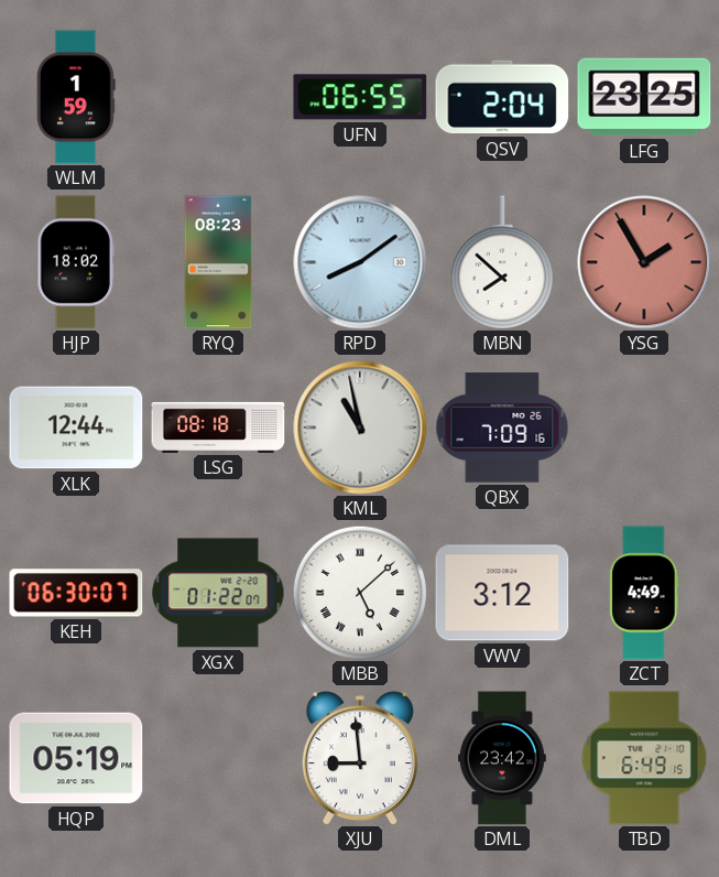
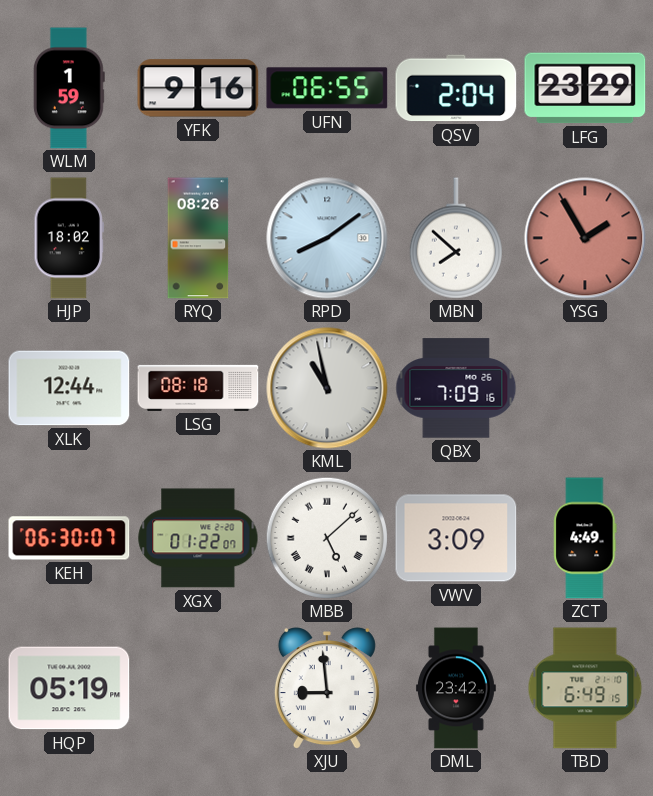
YFK: none -> 9:16
LFG: 23:25 -> 23:29
RYQ: 08:23 -> 08:26
VWV: 3:12 -> 3:09
